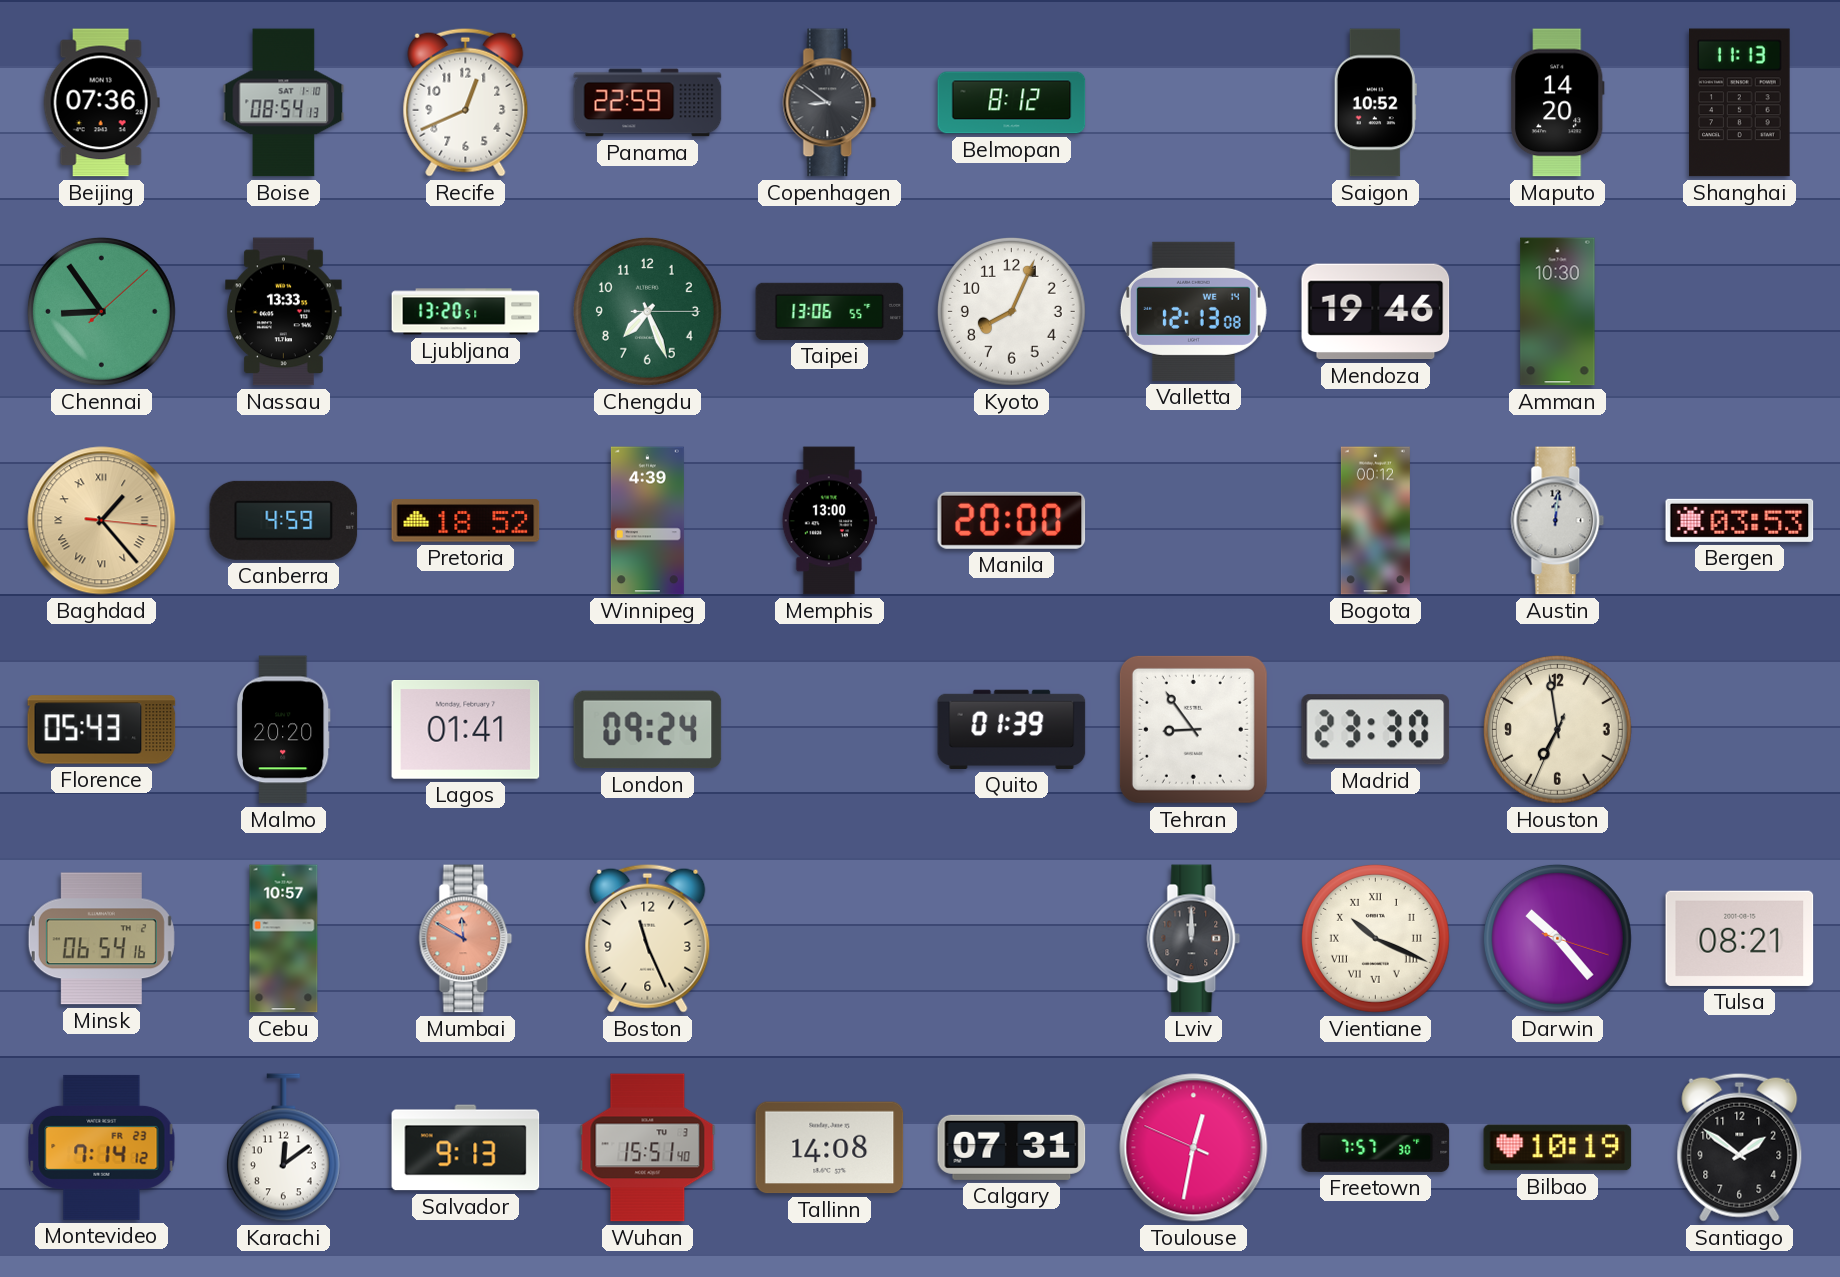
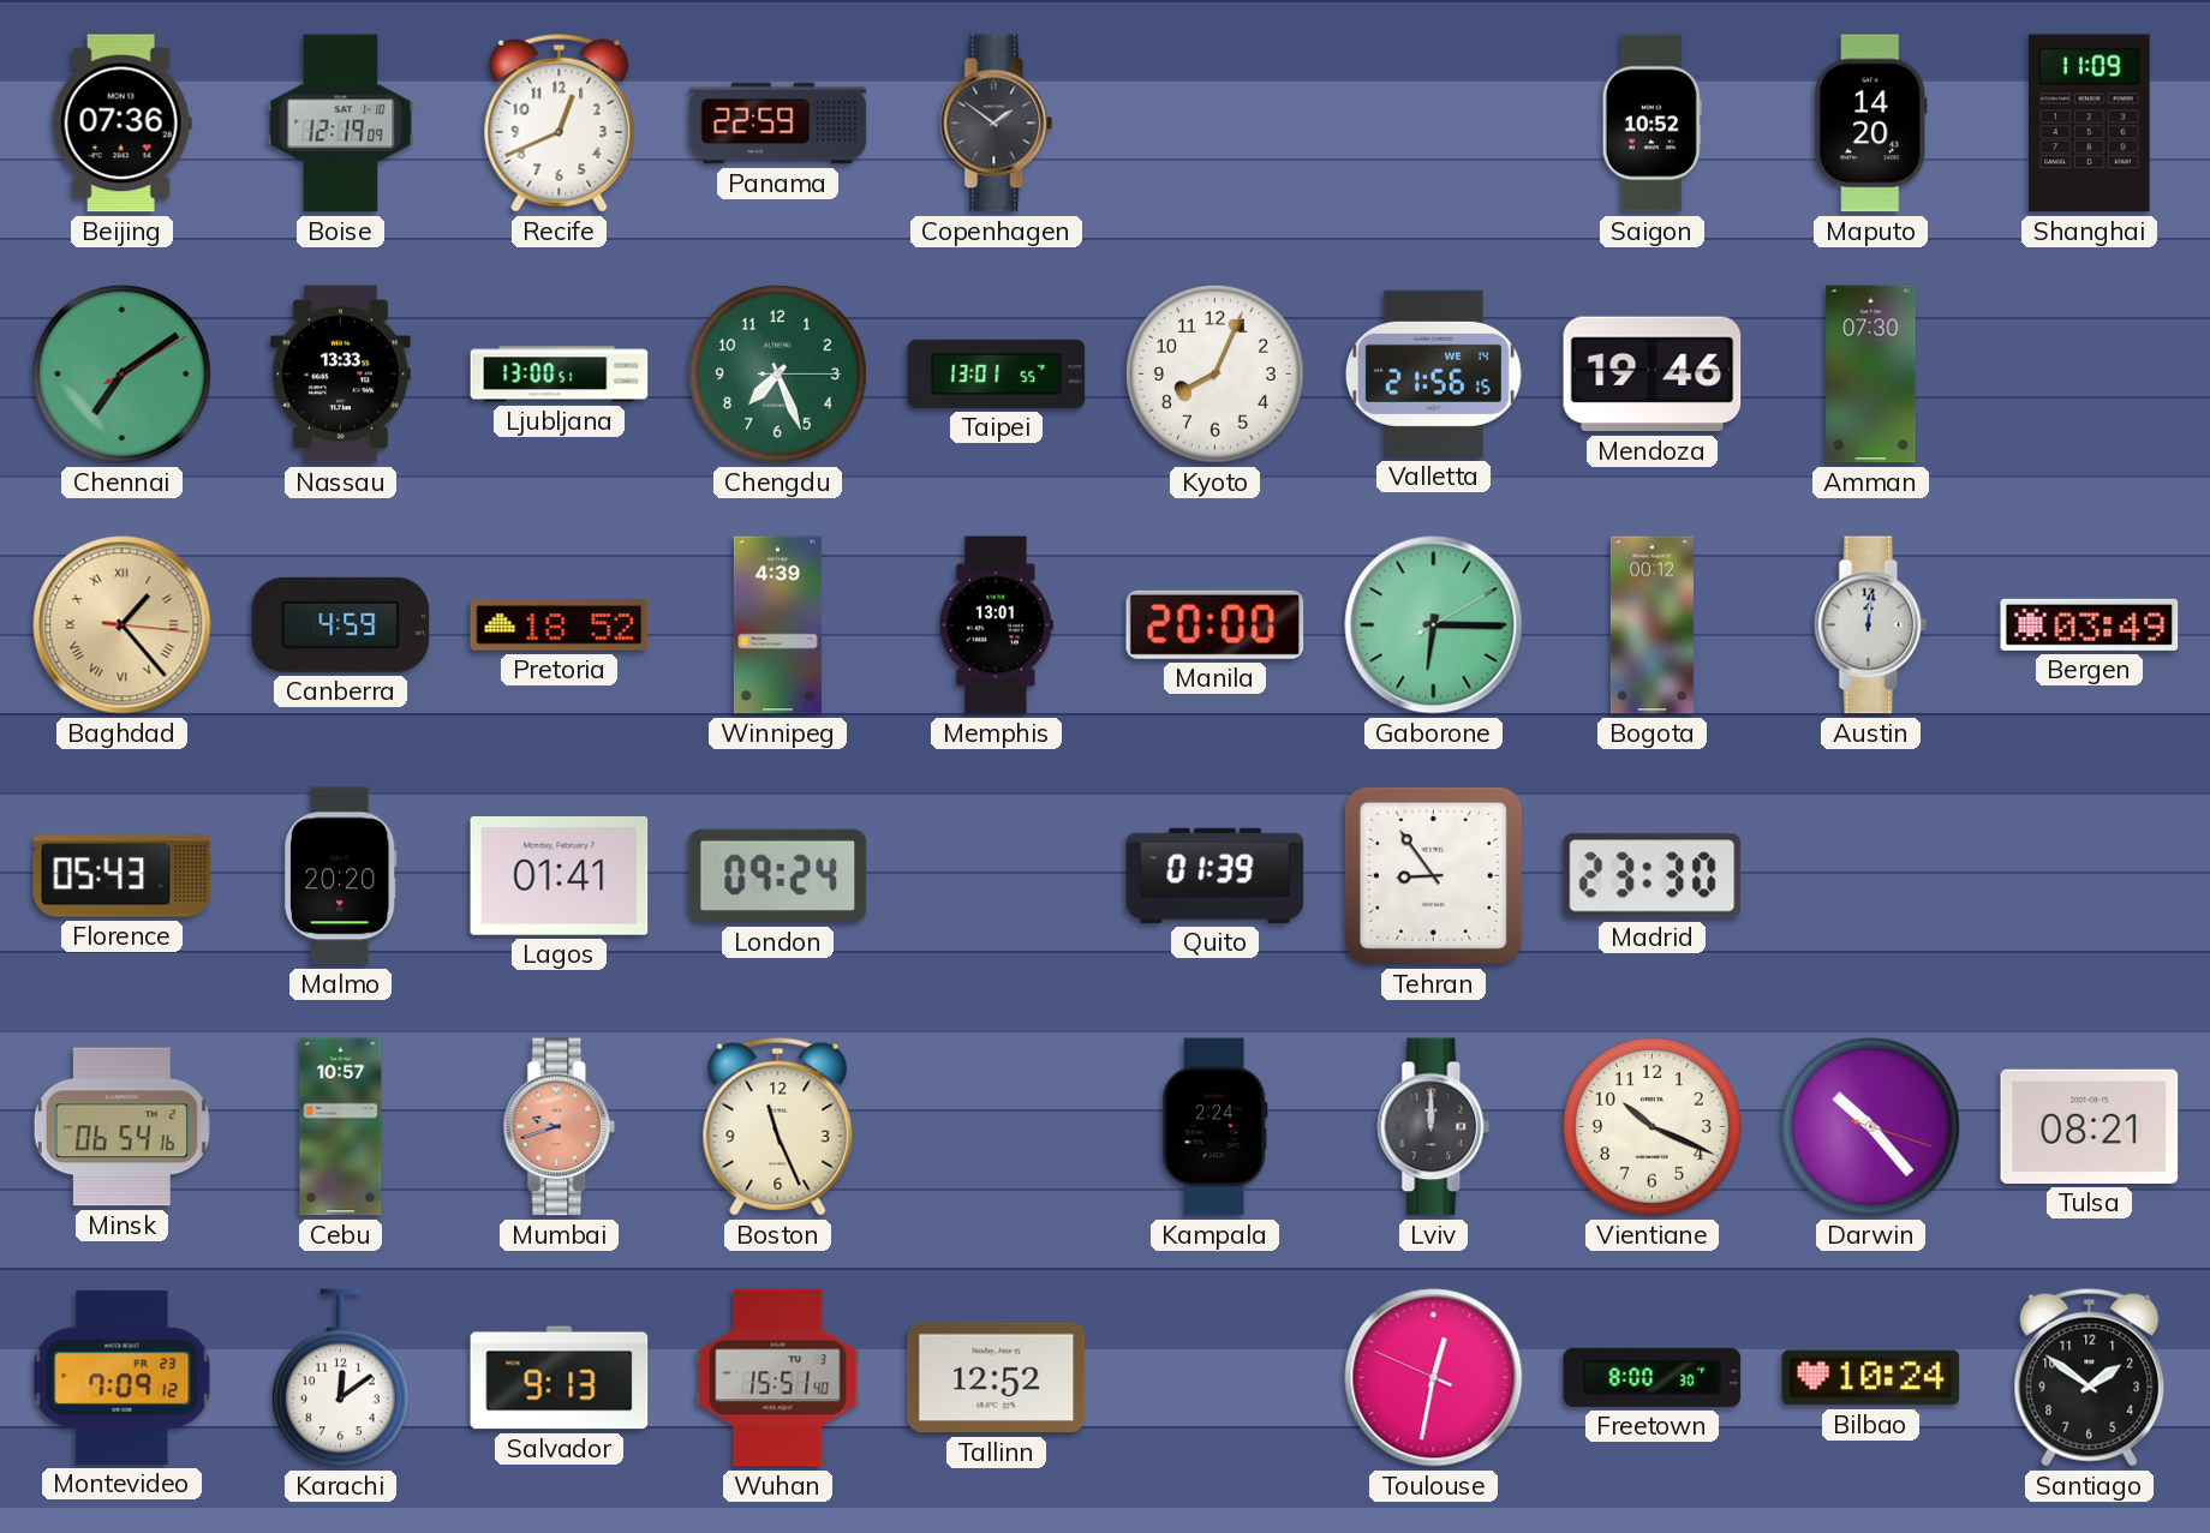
Boise: 08:54 -> 12:19
Copenhagen: 8:51 -> 1:51
Belmopan: 8:12 -> none
Shanghai: 11:13 -> 11:09
Chennai: 8:54 -> 7:09
Ljubljana: 13:20 -> 13:00
Taipei: 13:06 -> 13:01
Valletta: 12:13 -> 21:56
Amman: 10:30 -> 07:30
Memphis: 13:00 -> 13:01
Gaborone: none -> 6:15
Bergen: 03:53 -> 03:49
Houston: 6:58 -> none
Mumbai: 11:50 -> 9:42
Kampala: none -> 2:24
Vientiane numerals: Roman -> Arabic
Montevideo: 7:14 -> 7:09
Tallinn: 14:08 -> 12:52
Calgary: 07:31 -> none
Freetown: 7:57 -> 8:00
Bilbao: 10:19 -> 10:24
